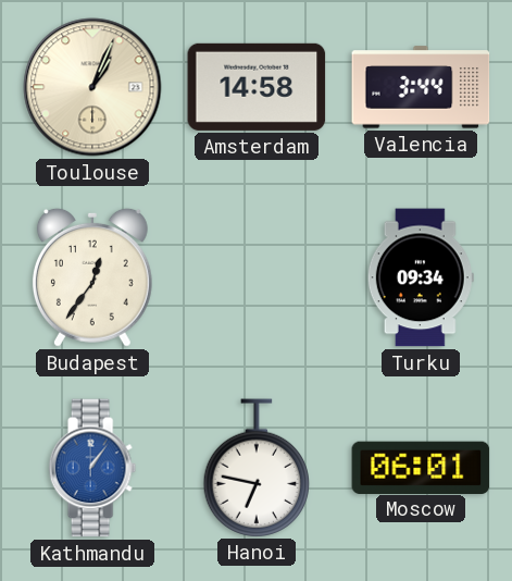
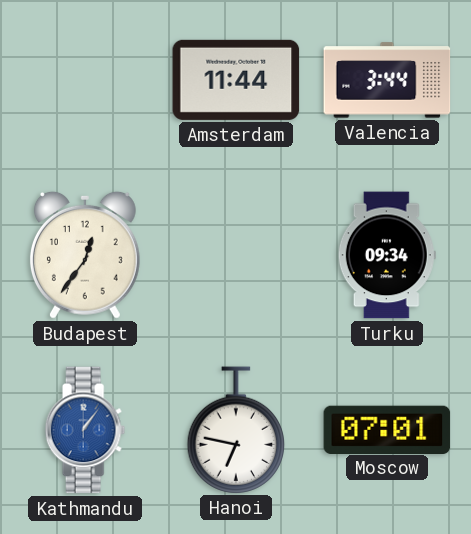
Toulouse: 1:04 -> none
Amsterdam: 14:58 -> 11:44
Moscow: 06:01 -> 07:01
